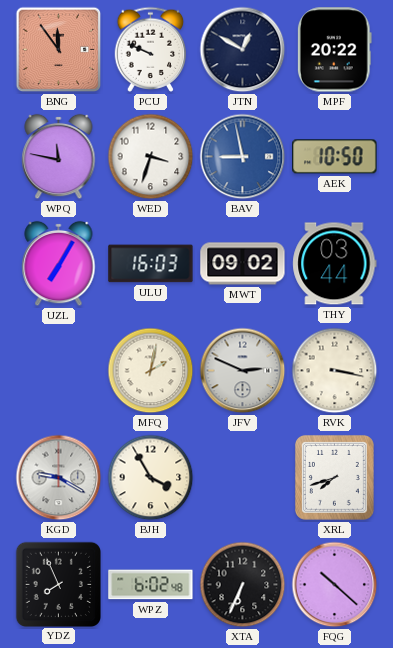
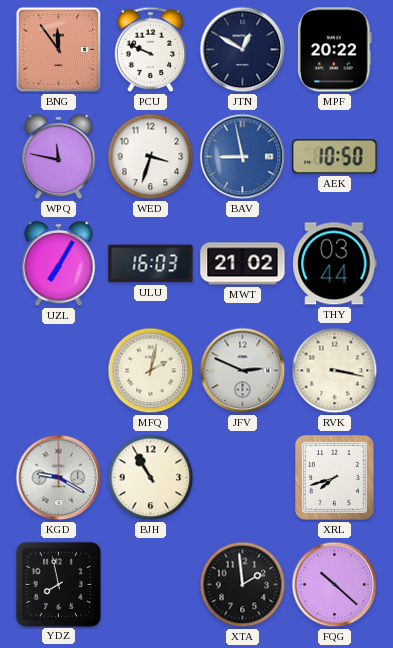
MWT: 09:02 -> 21:02
BJH: 3:55 -> 10:55
YDZ: 7:56 -> 7:58
WPZ: 6:02 -> none
XTA: 6:34 -> 1:59
